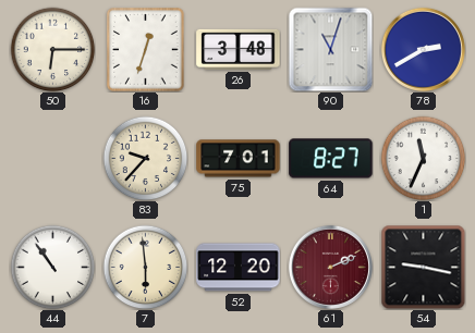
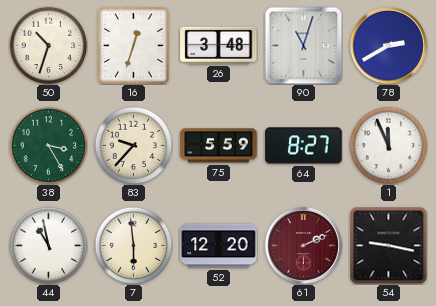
50: 6:15 -> 10:33
38: none -> 3:25
75: 7:01 -> 5:59
1: 11:34 -> 11:56
44: 10:54 -> 10:58
